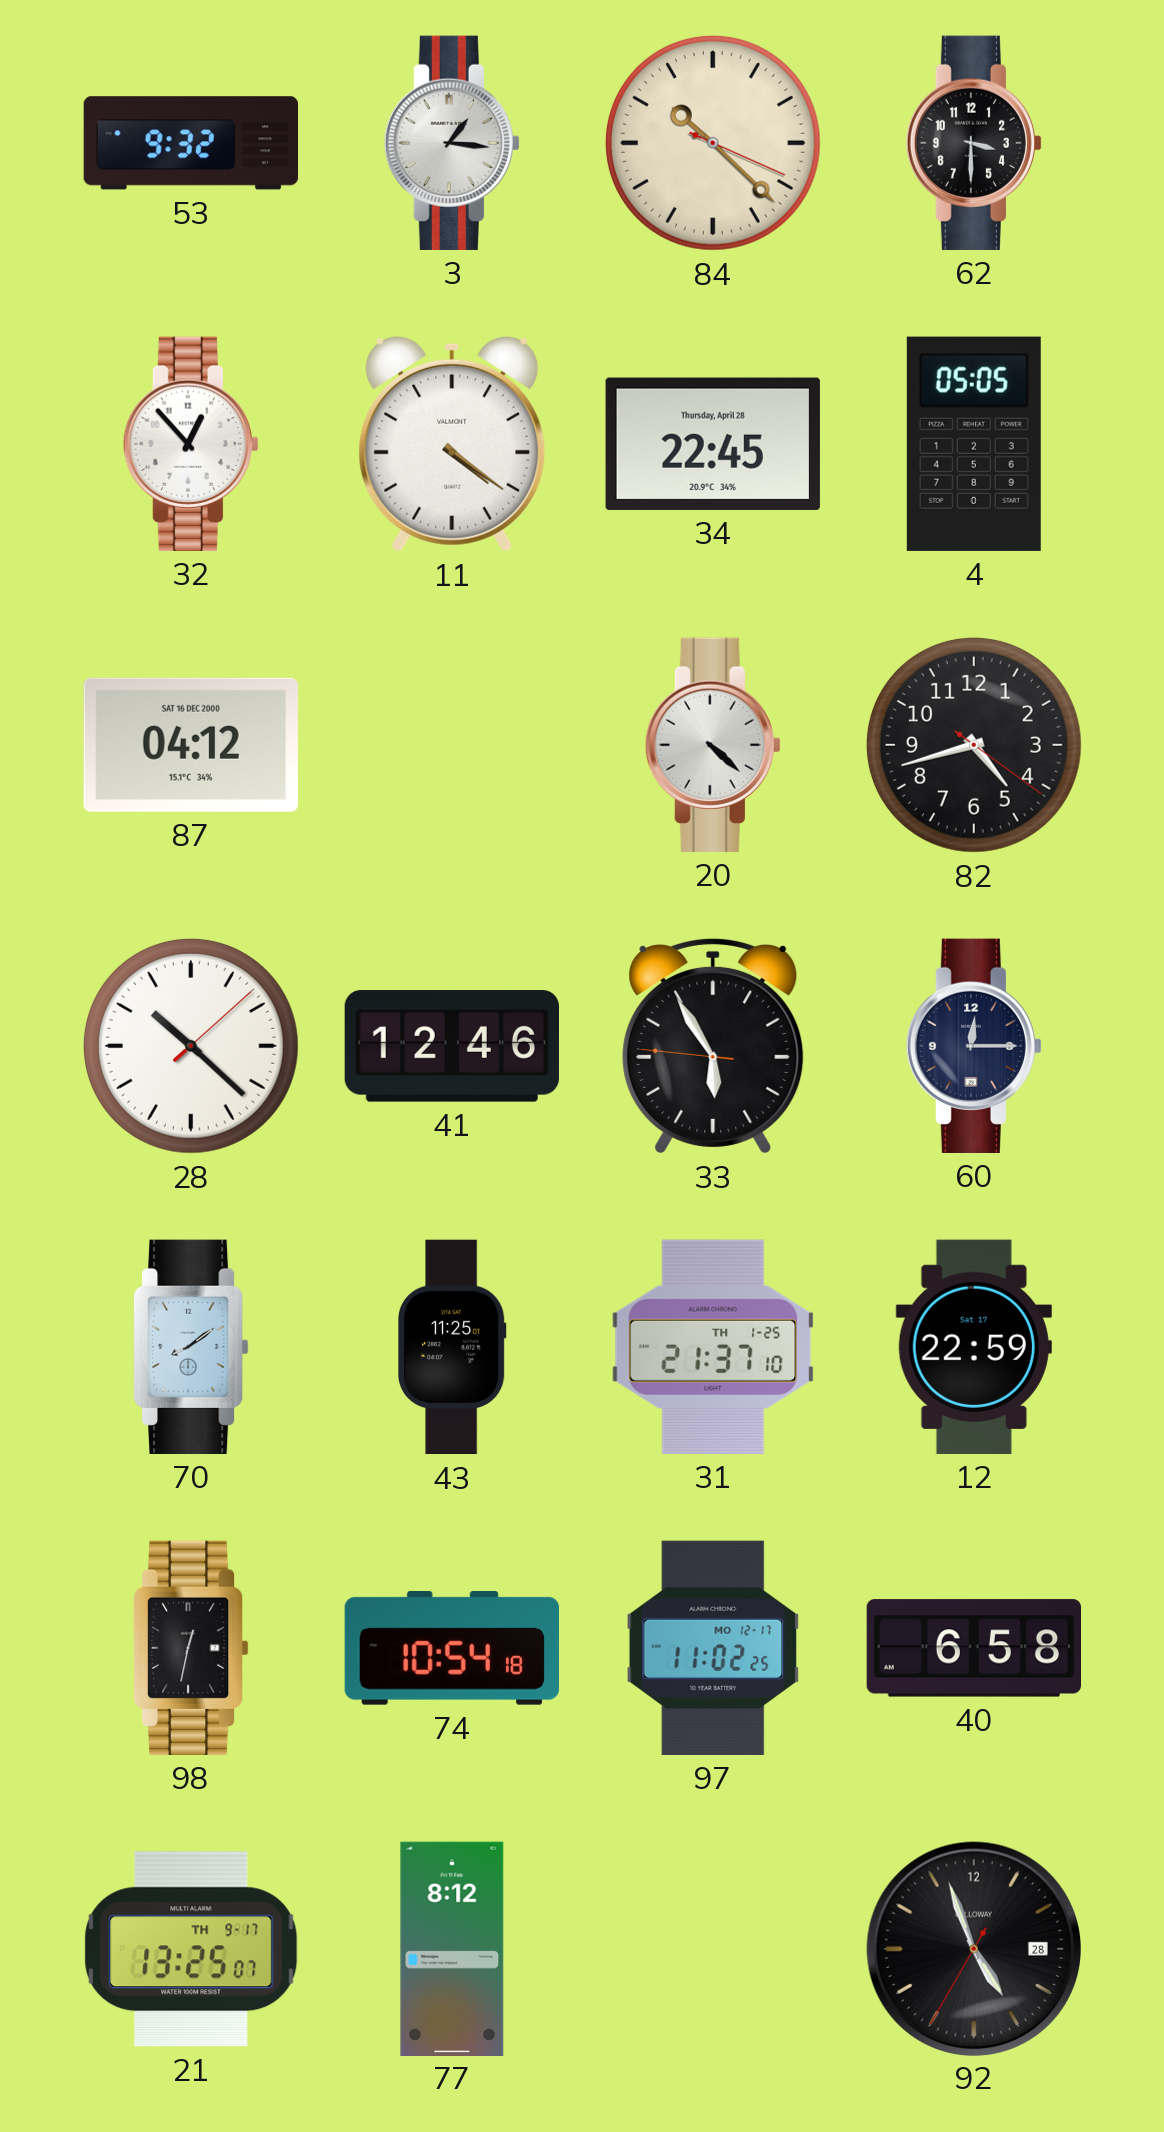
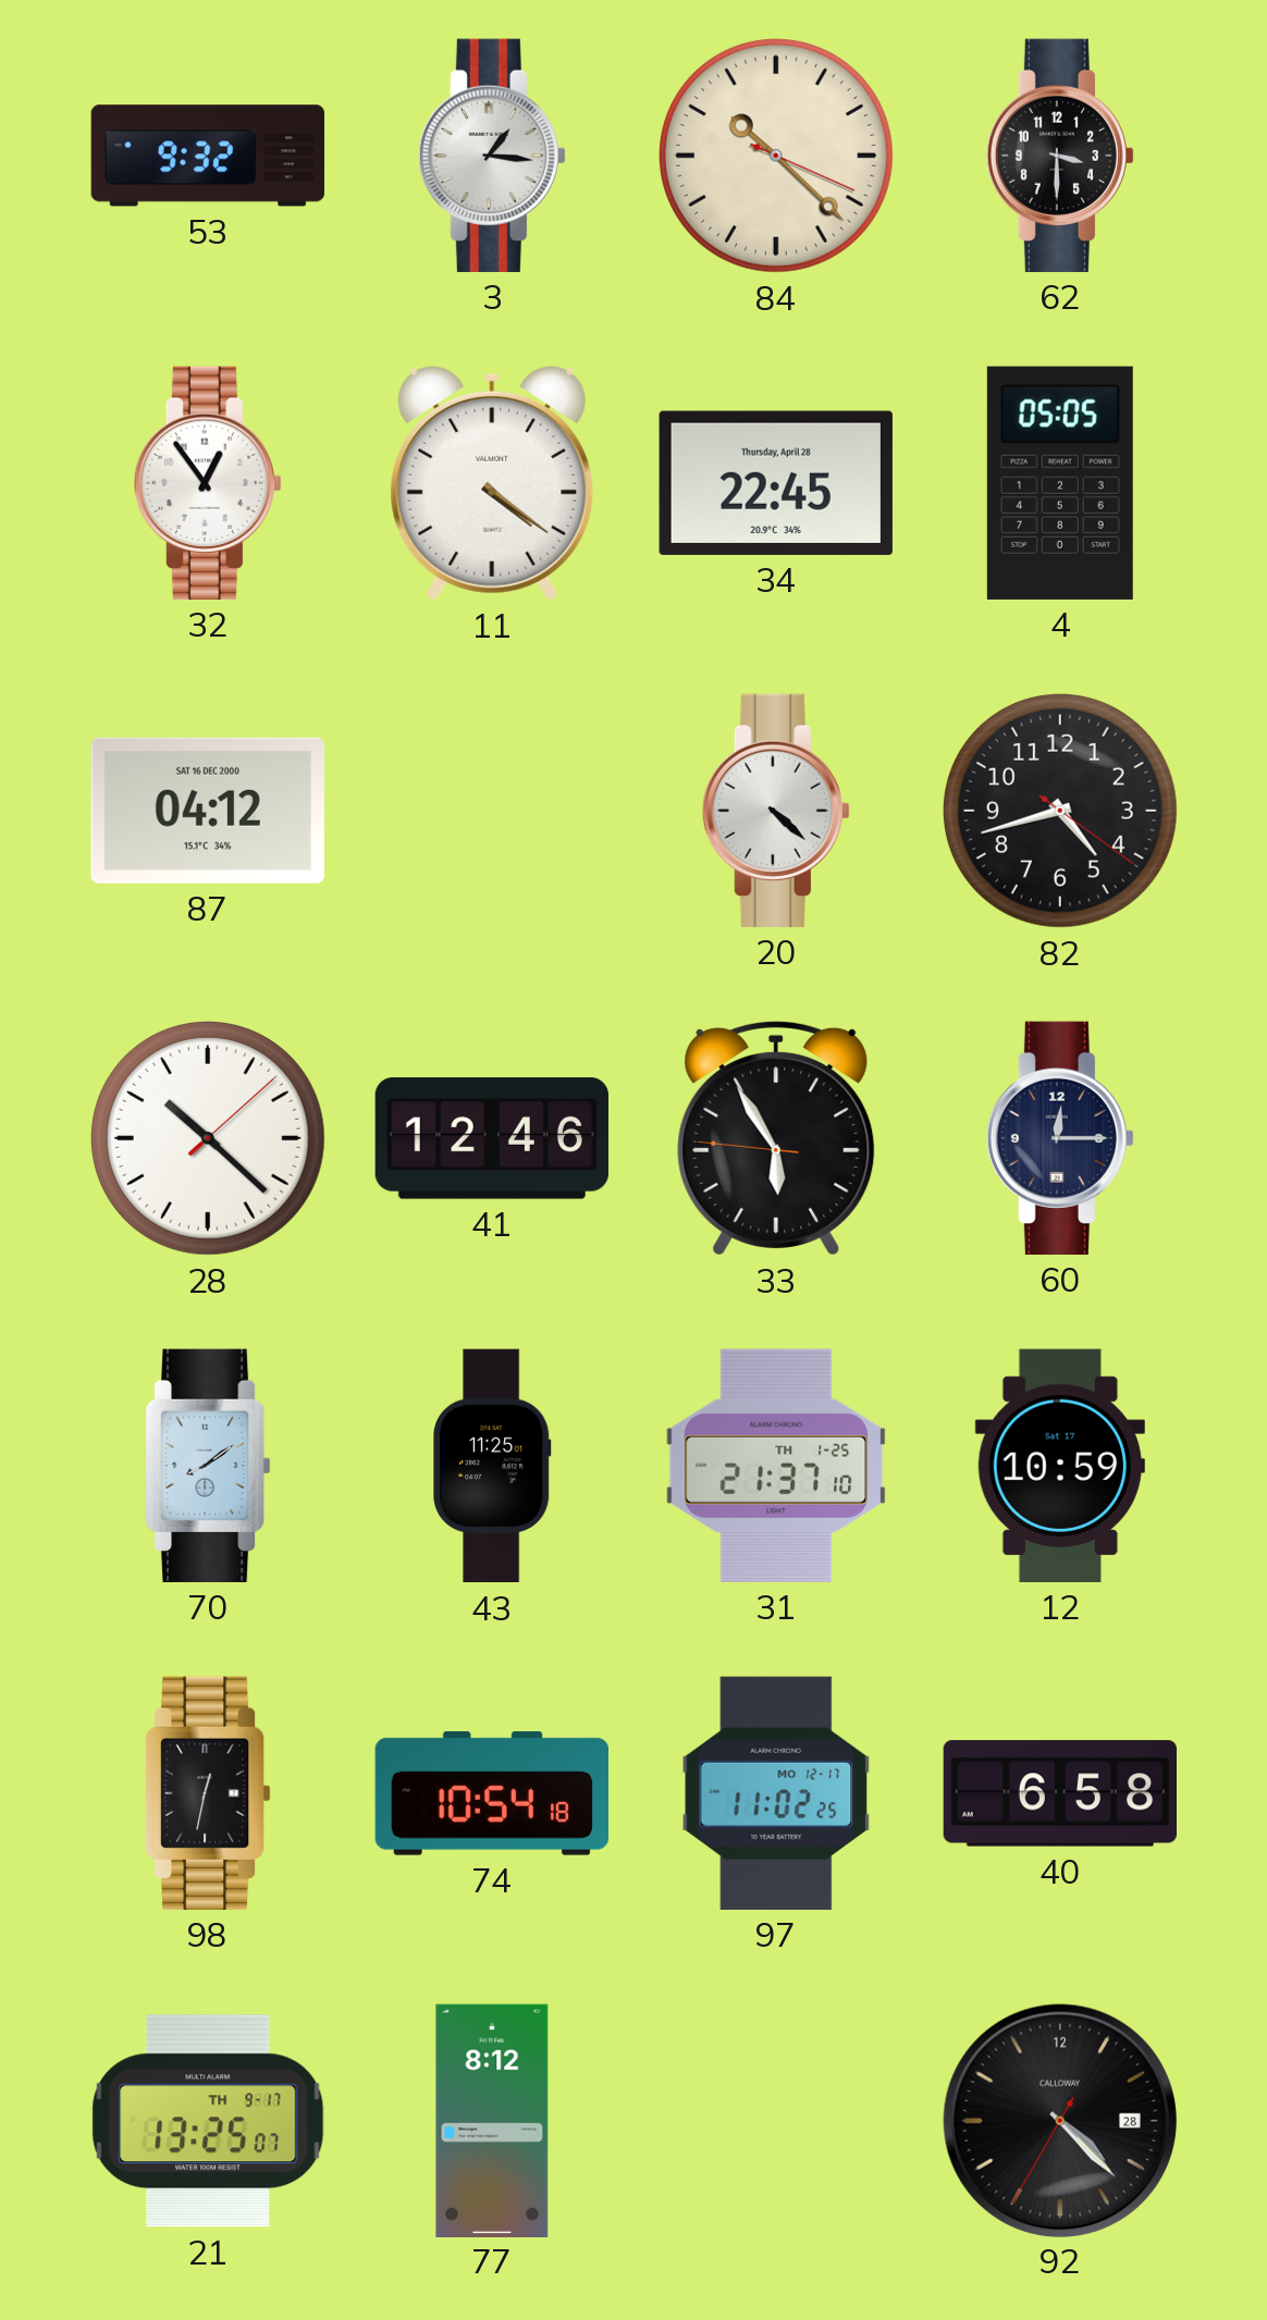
32: 12:53 -> 12:54
12: 22:59 -> 10:59
92: 4:56 -> 4:22
